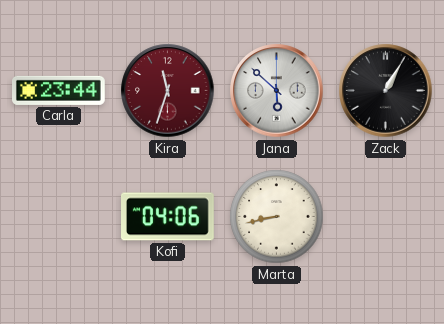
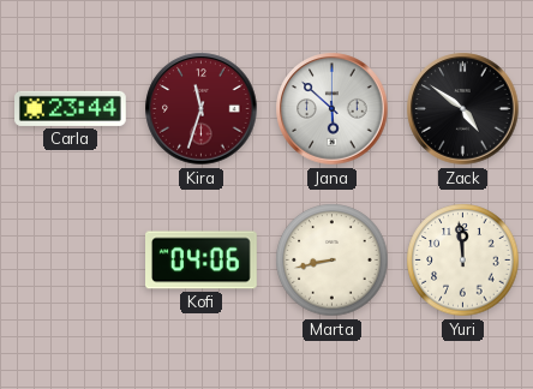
Zack: 1:05 -> 4:51
Yuri: none -> 11:59
